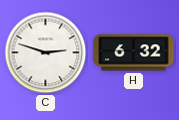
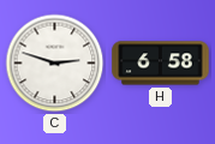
H: 6:32 -> 6:58
